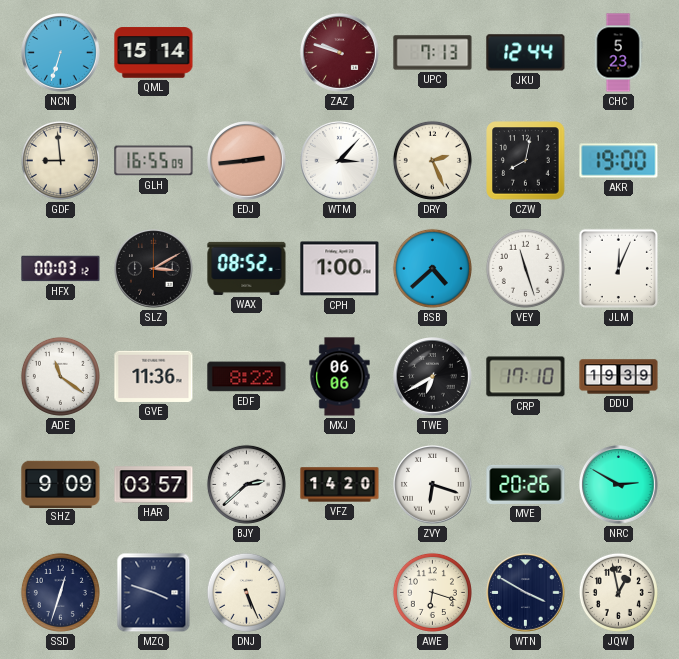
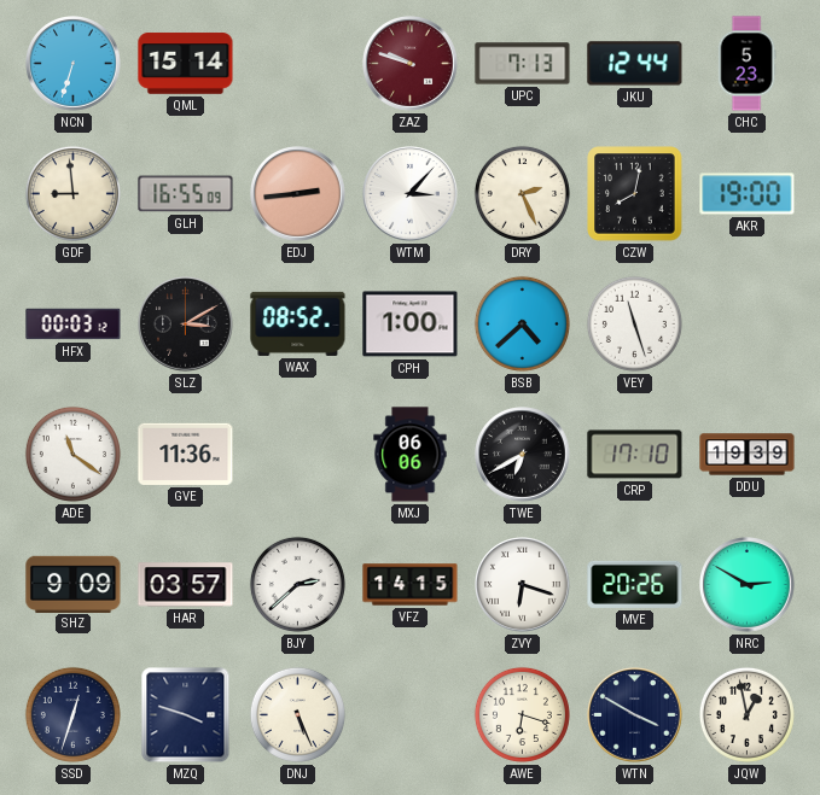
JLM: 12:04 -> none
EDF: 8:22 -> none
VFZ: 14:20 -> 14:15
